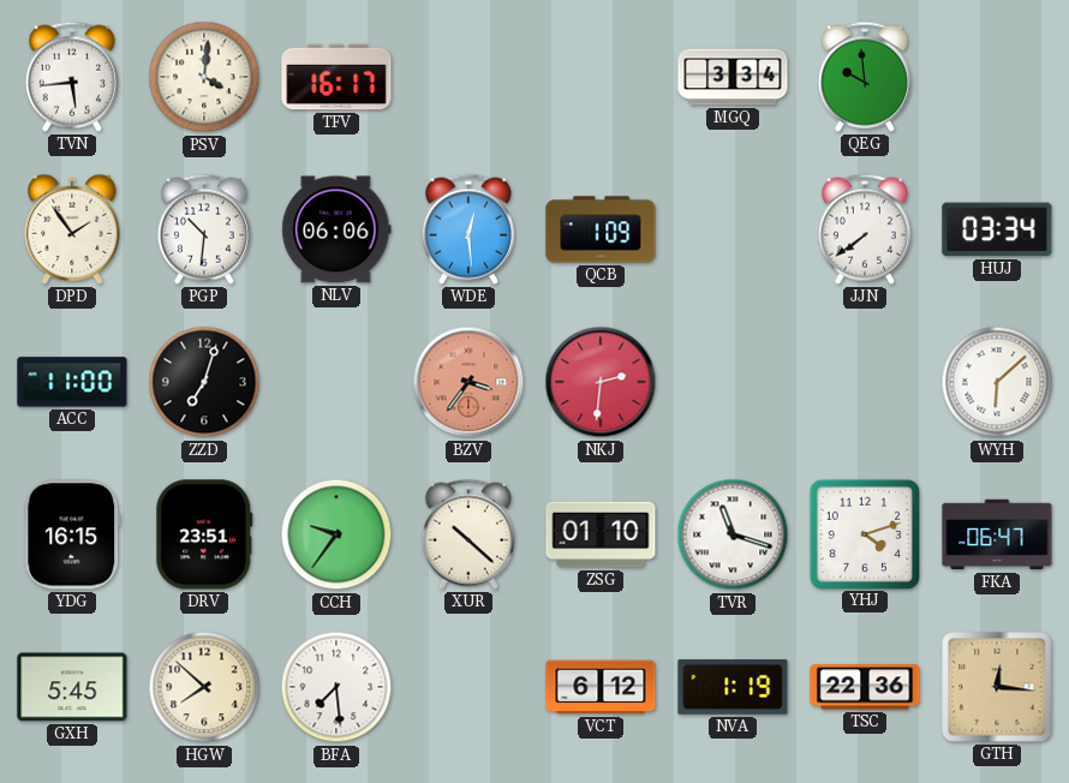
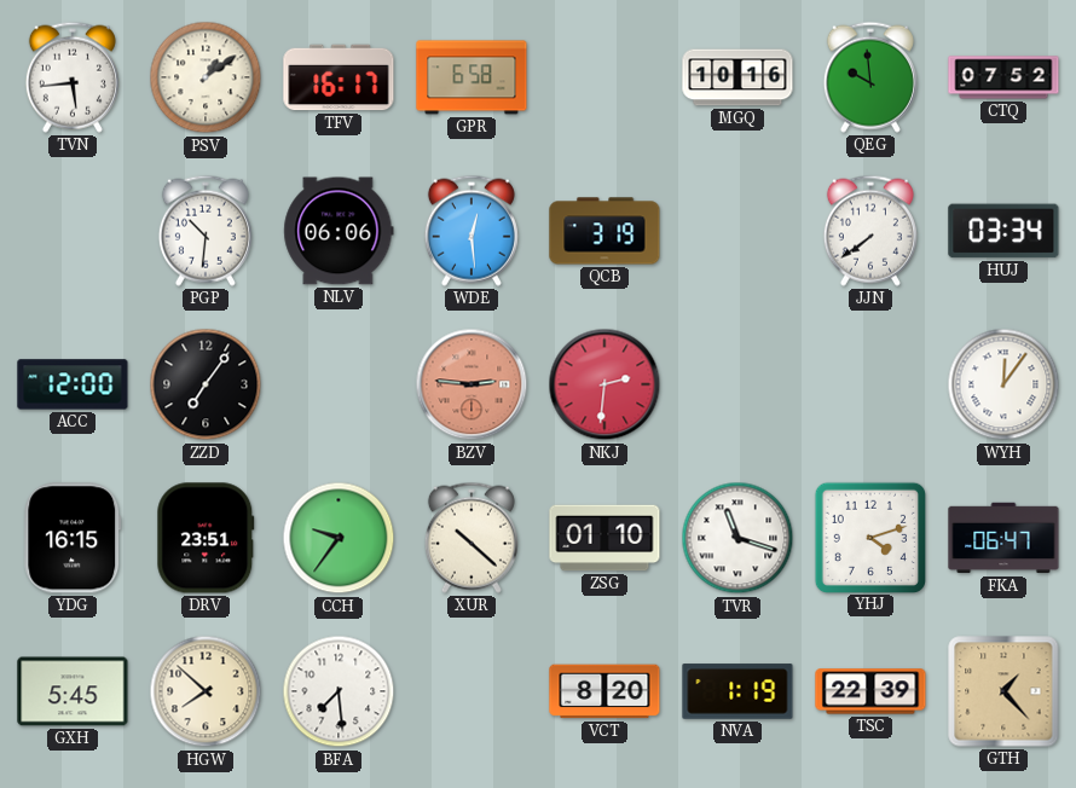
PSV: 4:01 -> 1:09
GPR: none -> 6:58
MGQ: 3:34 -> 10:16
CTQ: none -> 07:52
DPD: 1:54 -> none
QCB: 1:09 -> 3:19
ACC: 11:00 -> 12:00
ZZD: 7:03 -> 7:06
BZV: 3:36 -> 2:46
WYH: 6:08 -> 12:06
VCT: 6:12 -> 8:20
TSC: 22:36 -> 22:39
GTH: 12:16 -> 1:23
